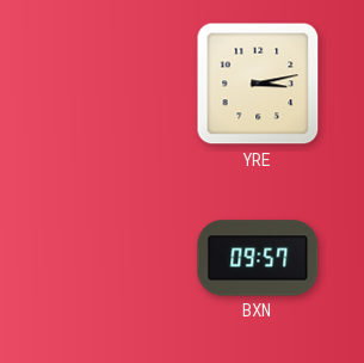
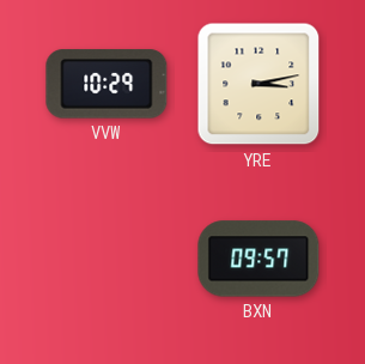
VVW: none -> 10:29
